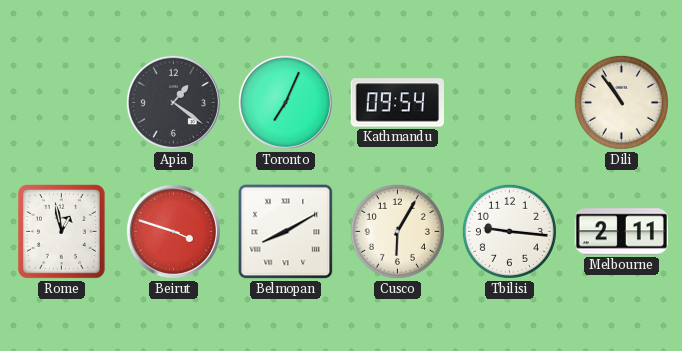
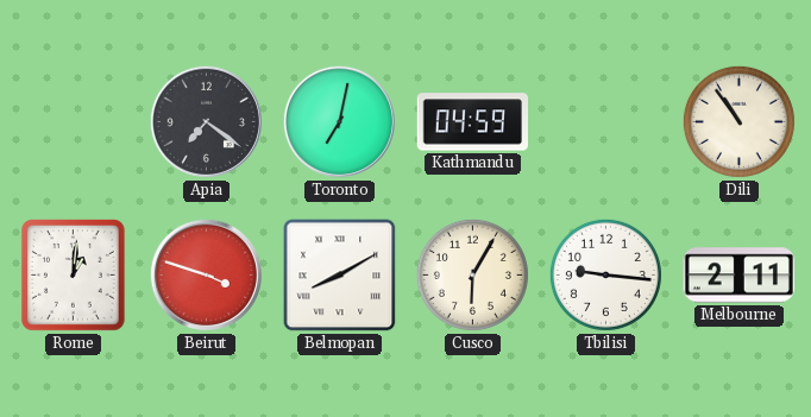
Apia: 1:21 -> 7:21
Toronto: 7:04 -> 7:02
Kathmandu: 09:54 -> 04:59
Rome: 12:58 -> 1:01
